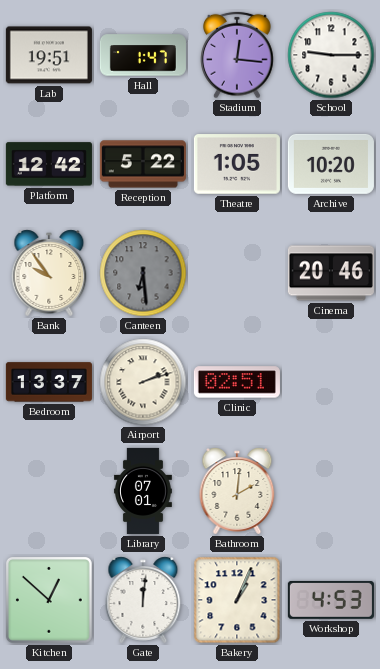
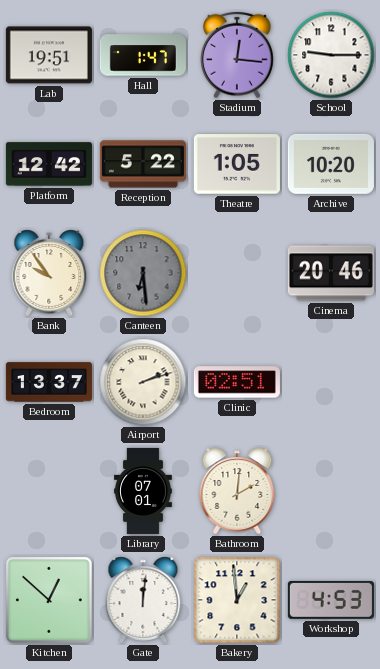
Bakery: 1:04 -> 12:59
